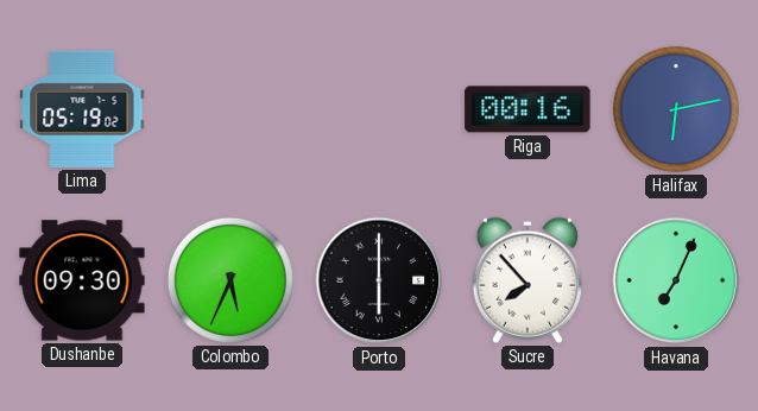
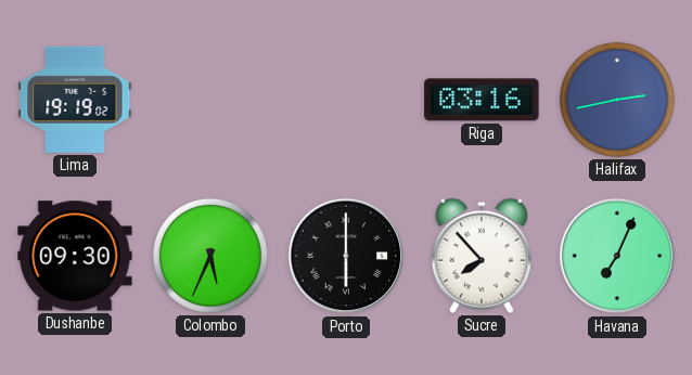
Lima: 05:19 -> 19:19
Riga: 00:16 -> 03:16
Halifax: 6:13 -> 2:43
